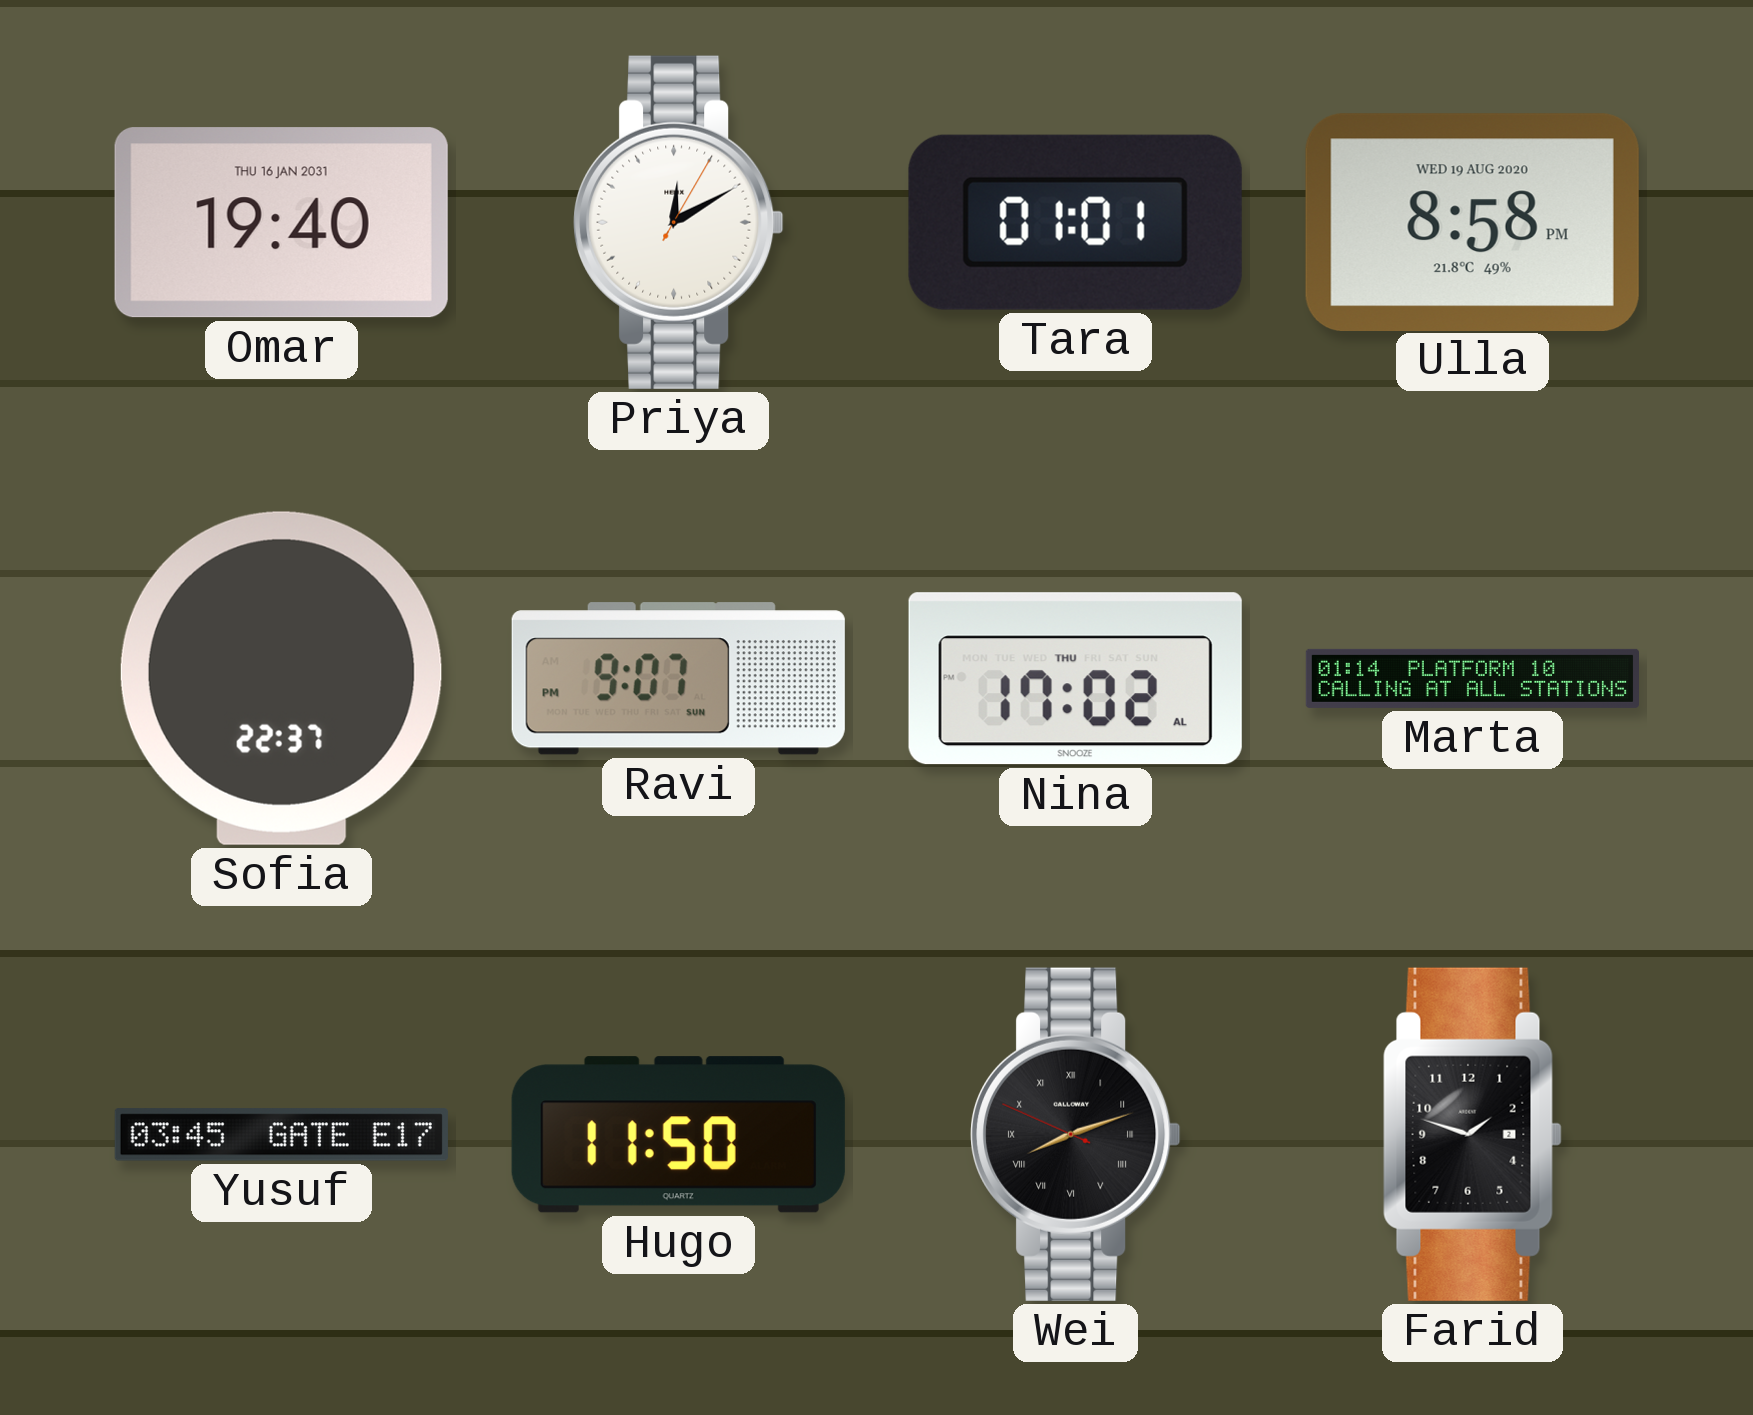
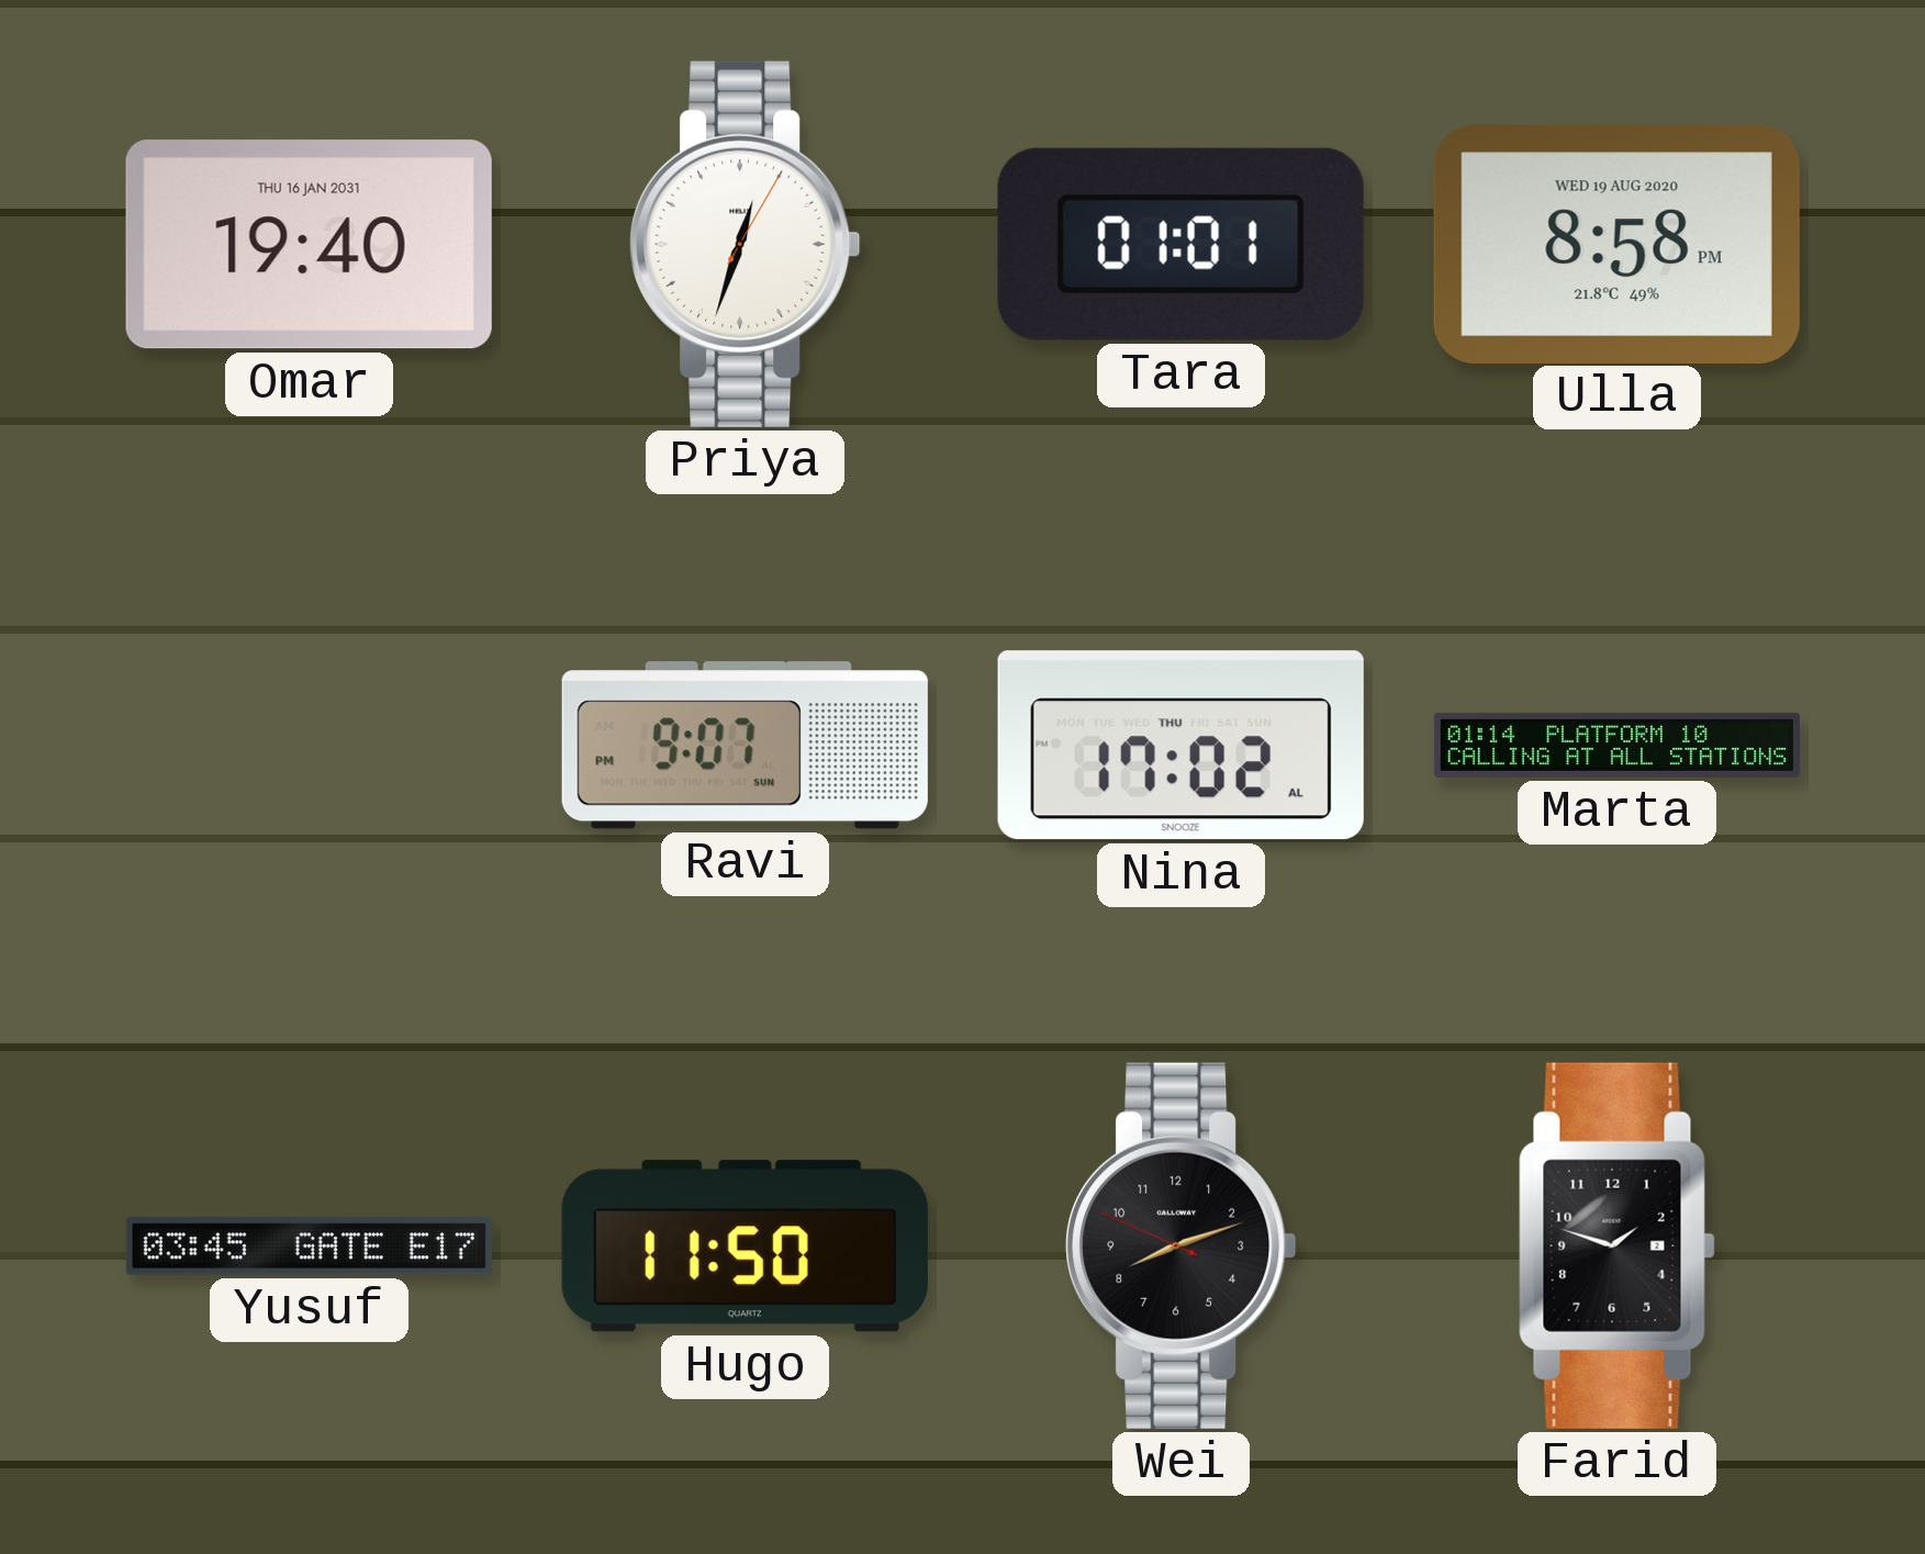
Priya: 12:10 -> 12:33
Sofia: 22:37 -> none
Wei numerals: Roman -> Arabic
